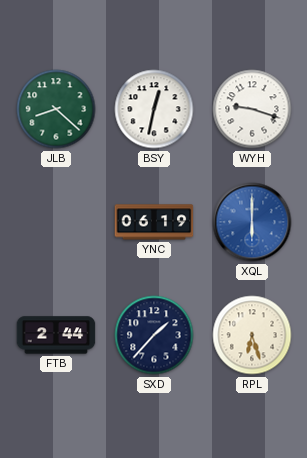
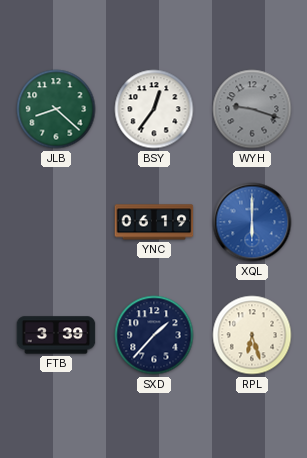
BSY: 12:32 -> 12:36
WYH dial: white -> grey
FTB: 2:44 -> 3:39
